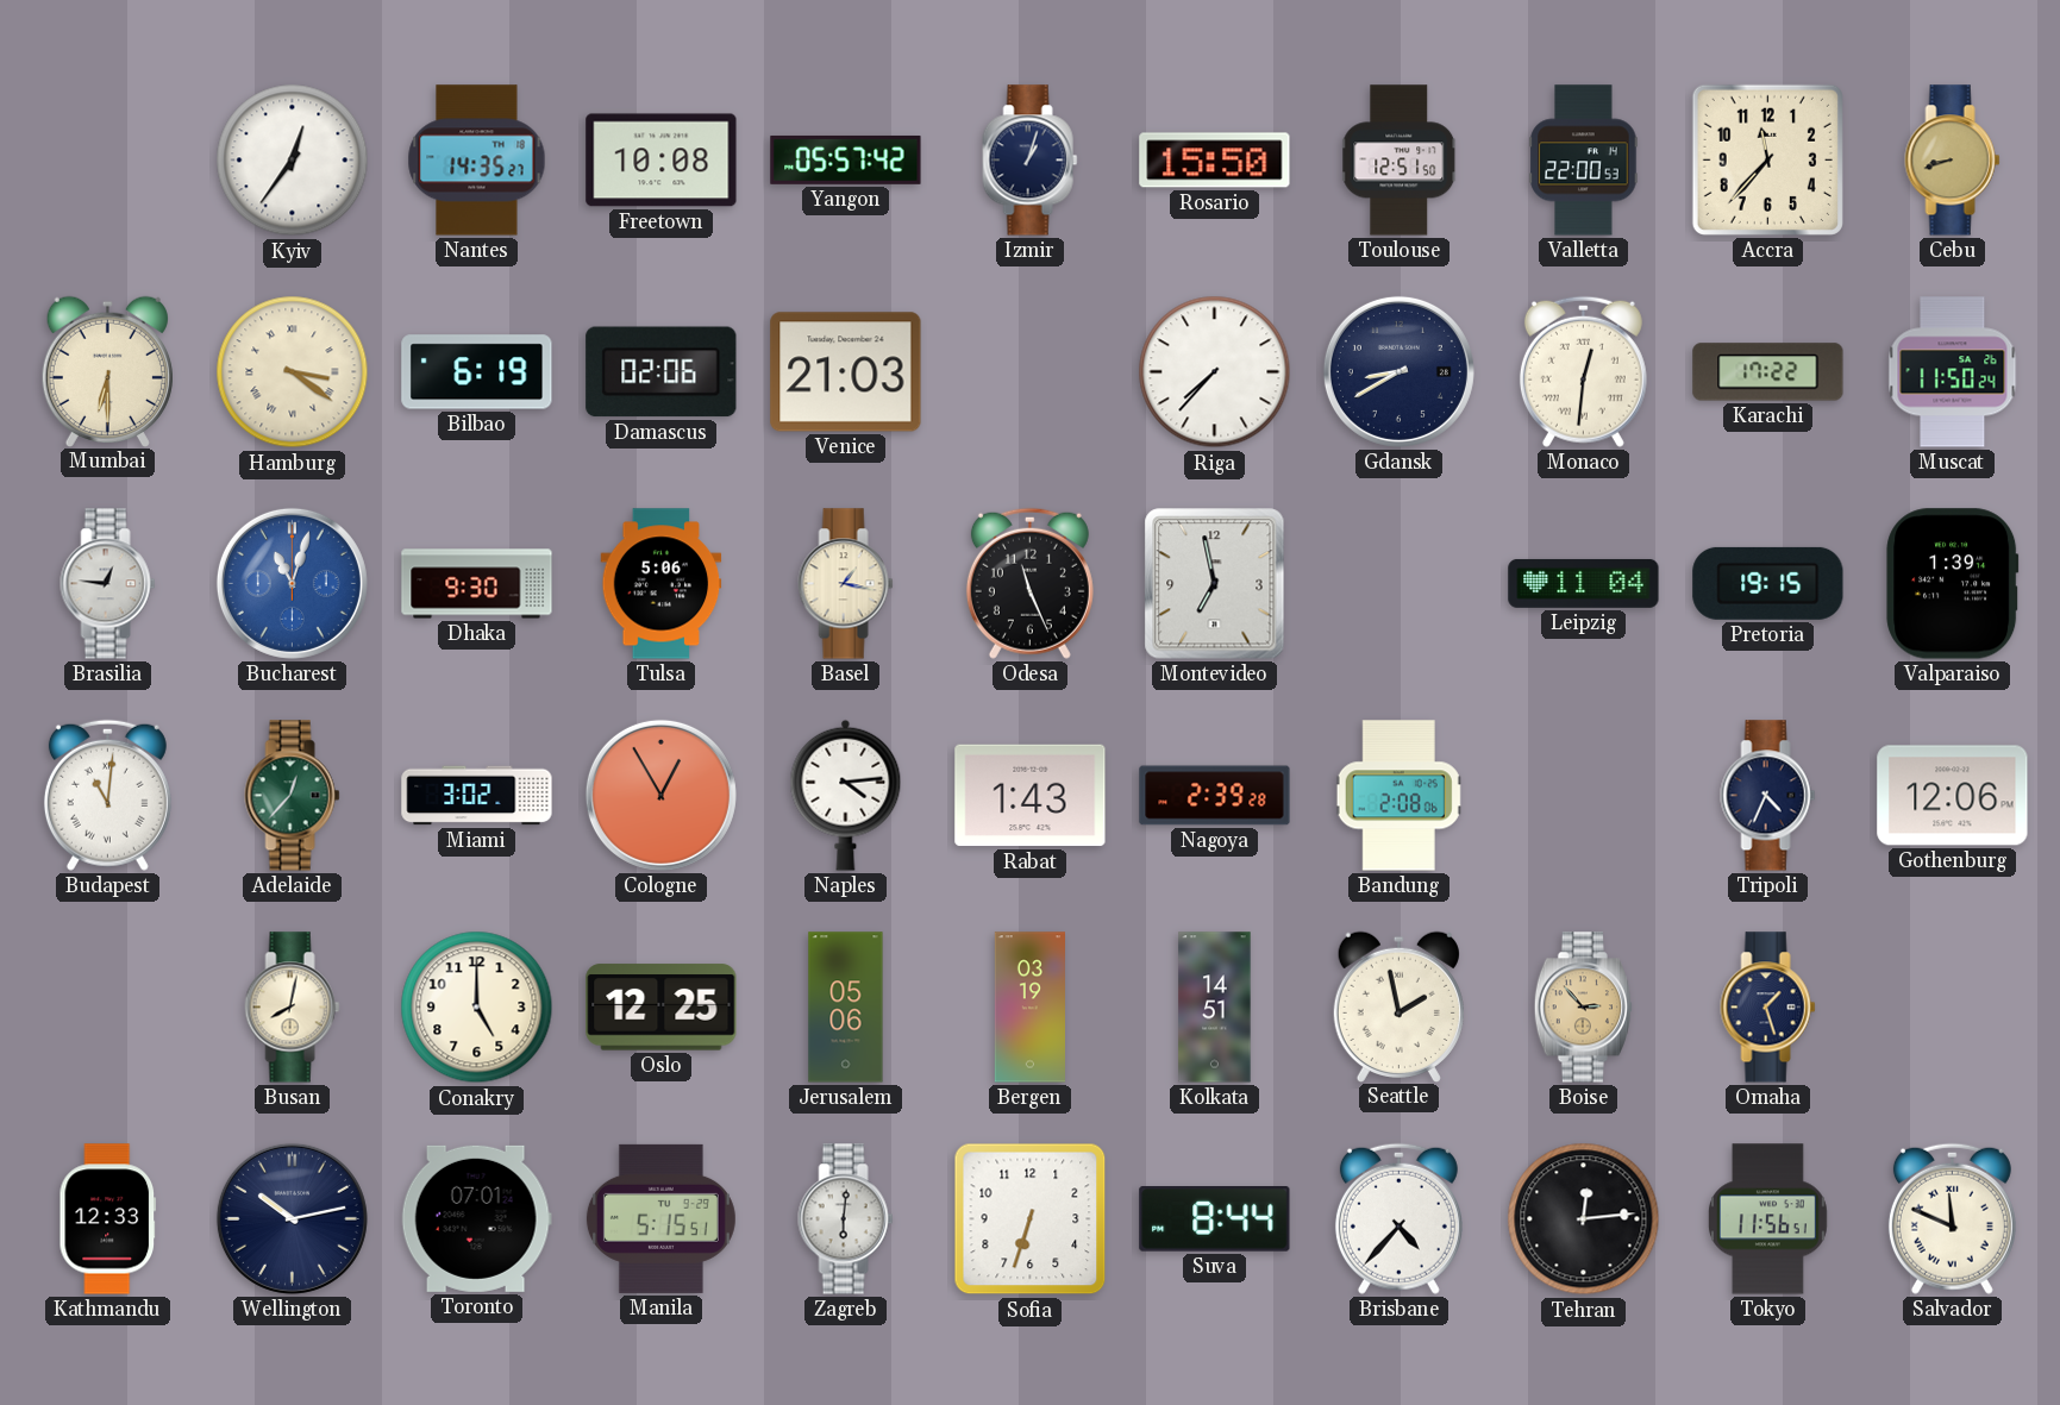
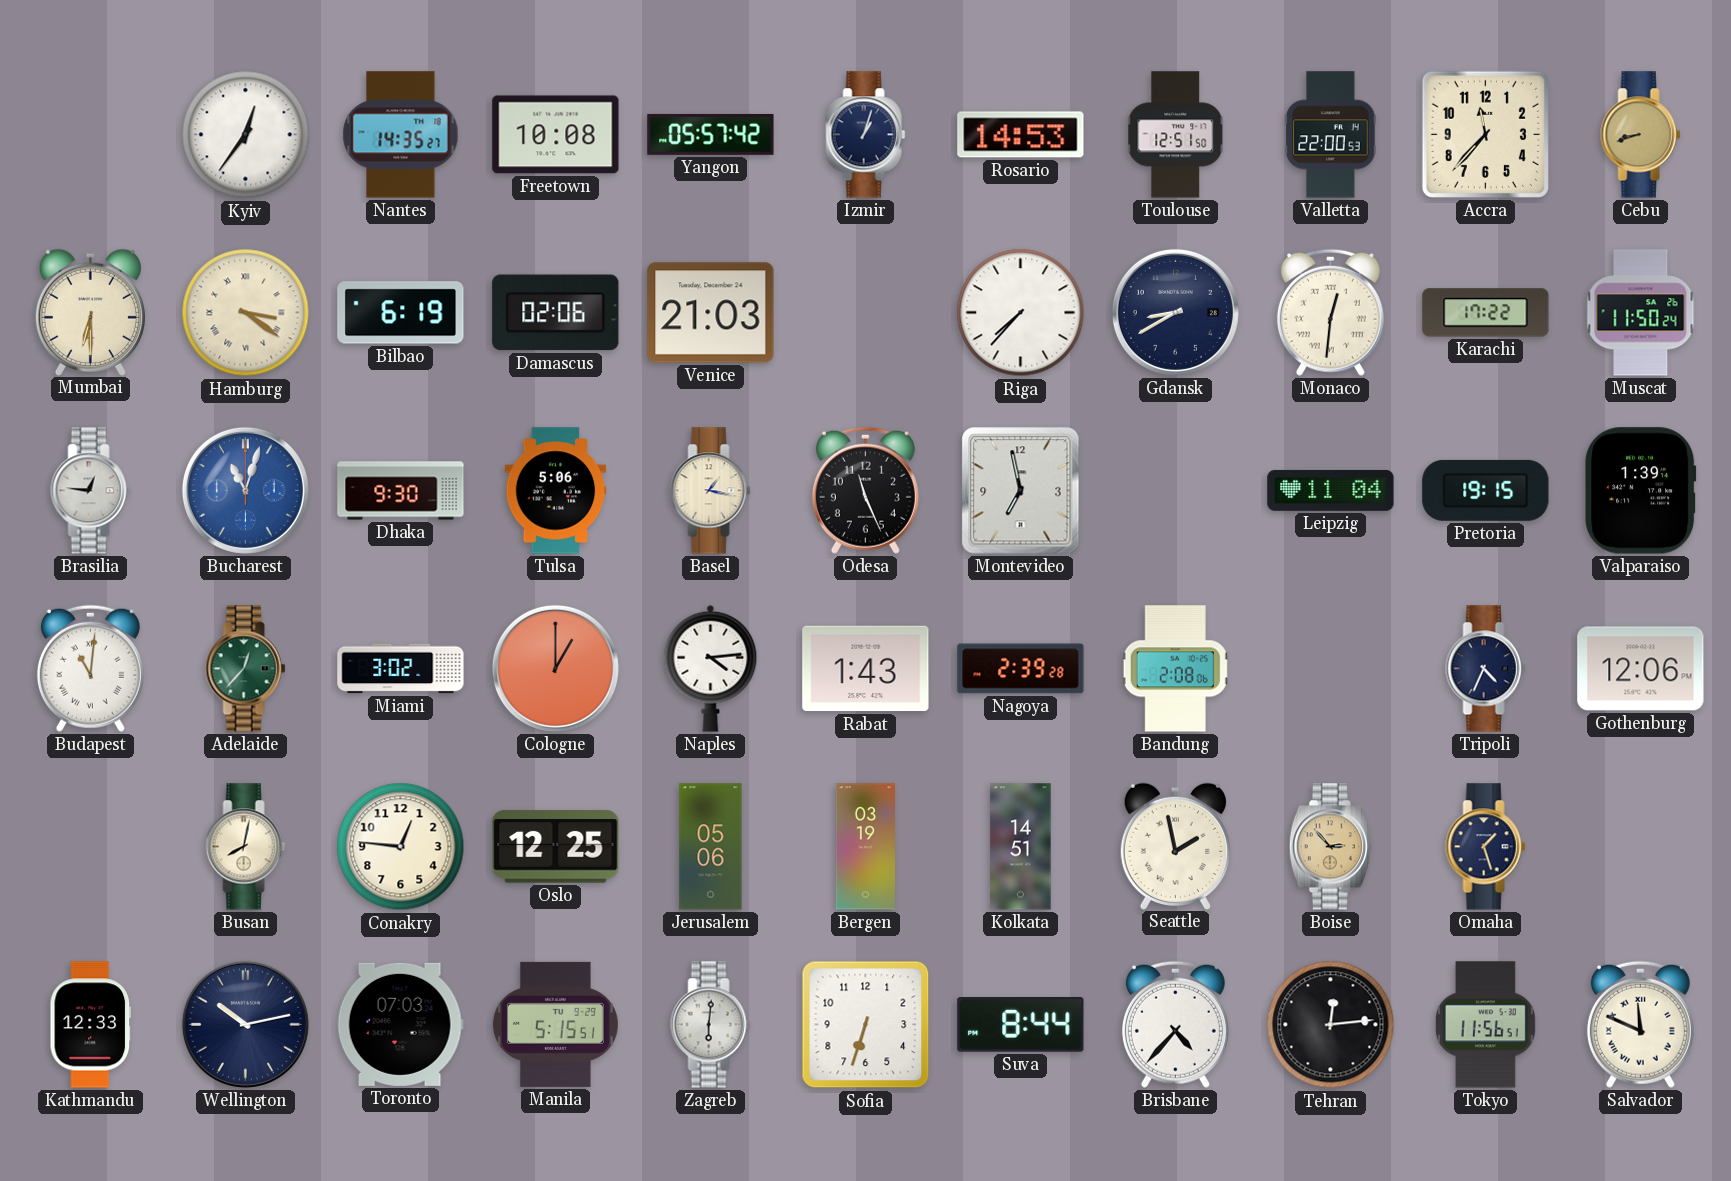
Rosario: 15:50 -> 14:53
Cologne: 12:55 -> 1:00
Conakry: 5:00 -> 12:46
Toronto: 07:01 -> 07:03
